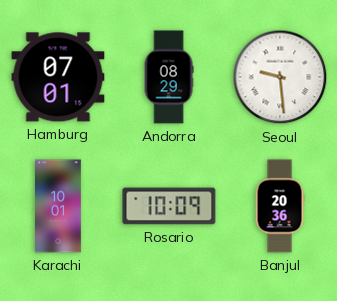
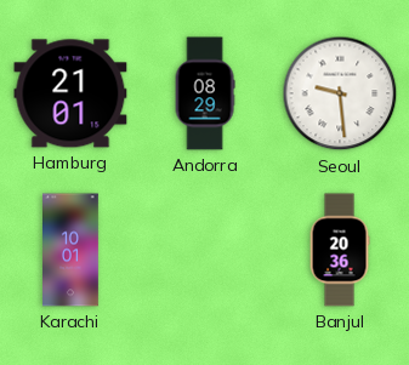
Hamburg: 07:01 -> 21:01
Rosario: 10:09 -> none
